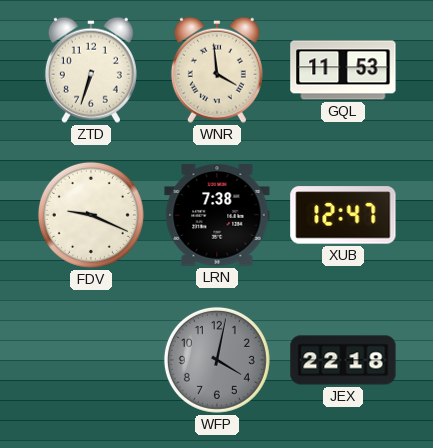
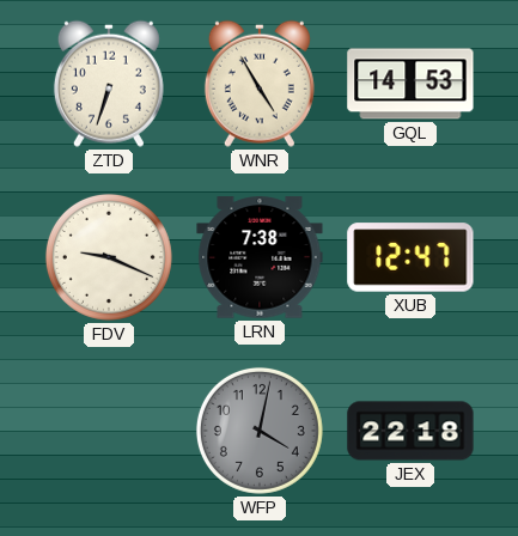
WNR: 3:59 -> 4:55
GQL: 11:53 -> 14:53
